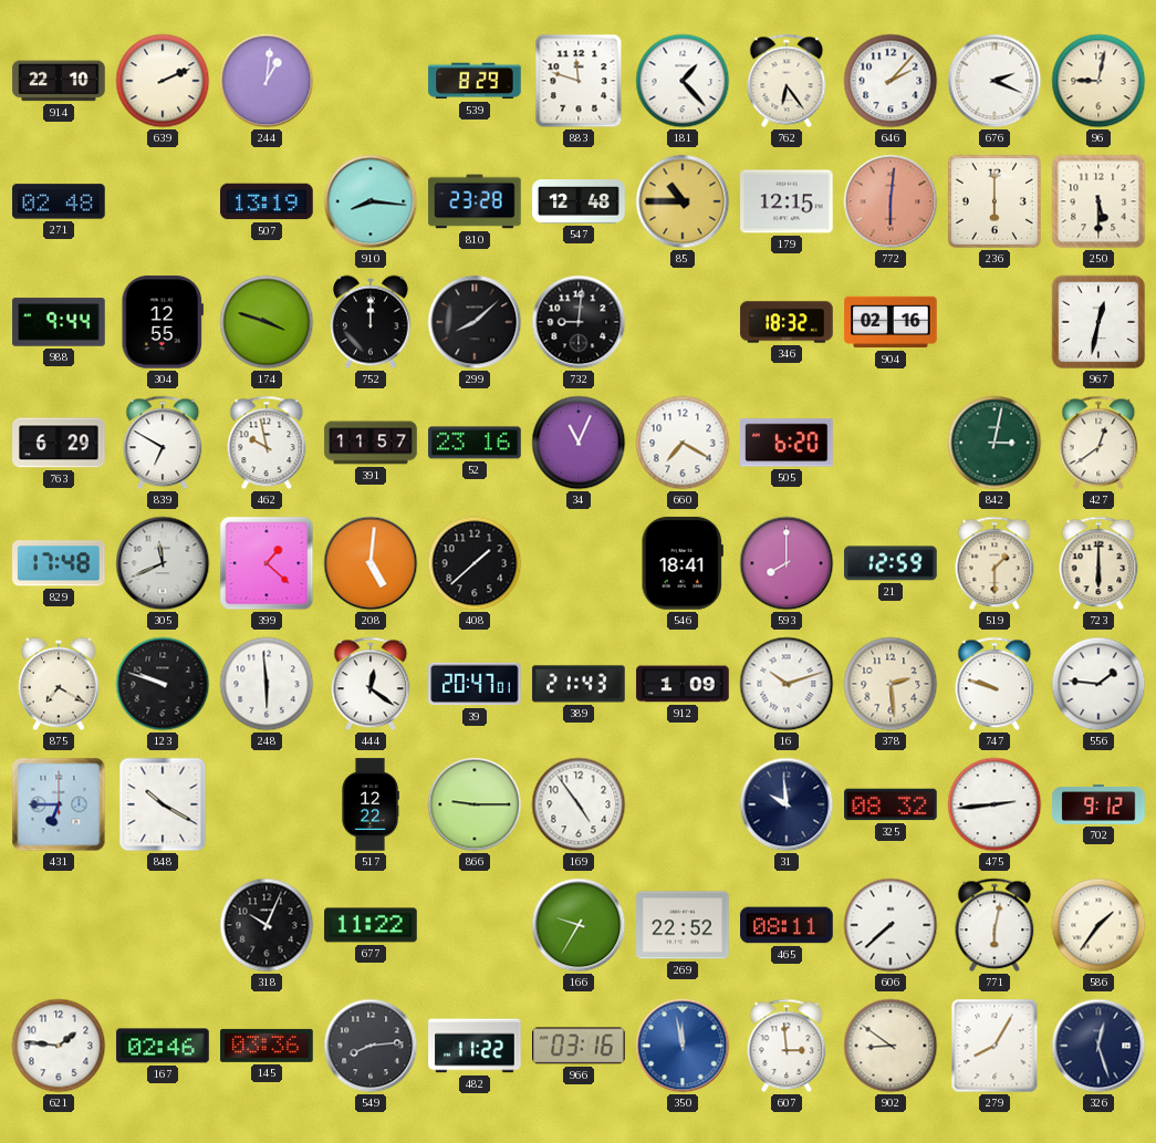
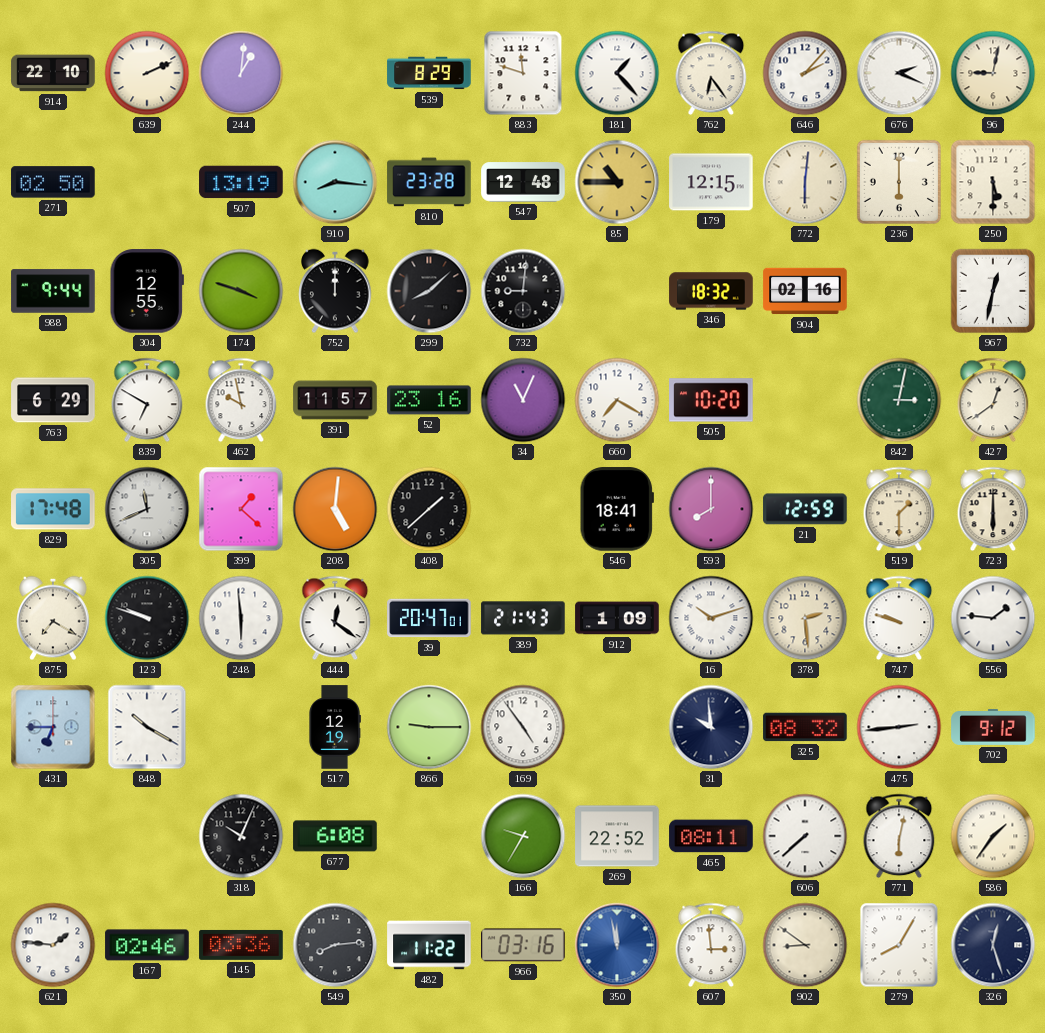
271: 02:48 -> 02:50
772 dial: salmon -> cream
505: 6:20 -> 10:20
517: 12:22 -> 12:19
677: 11:22 -> 6:08
